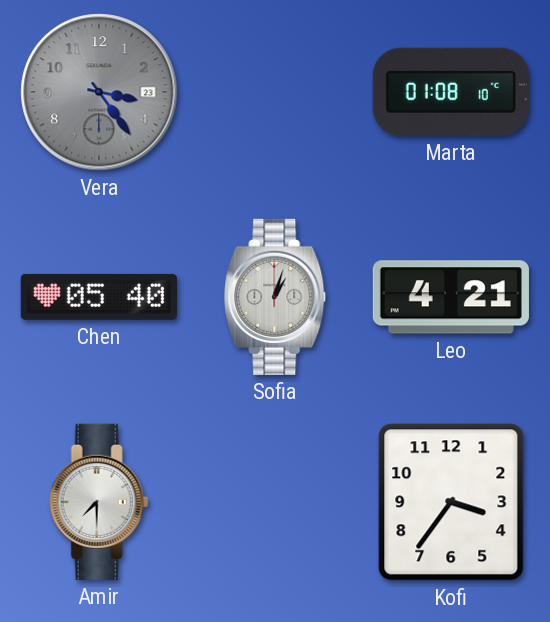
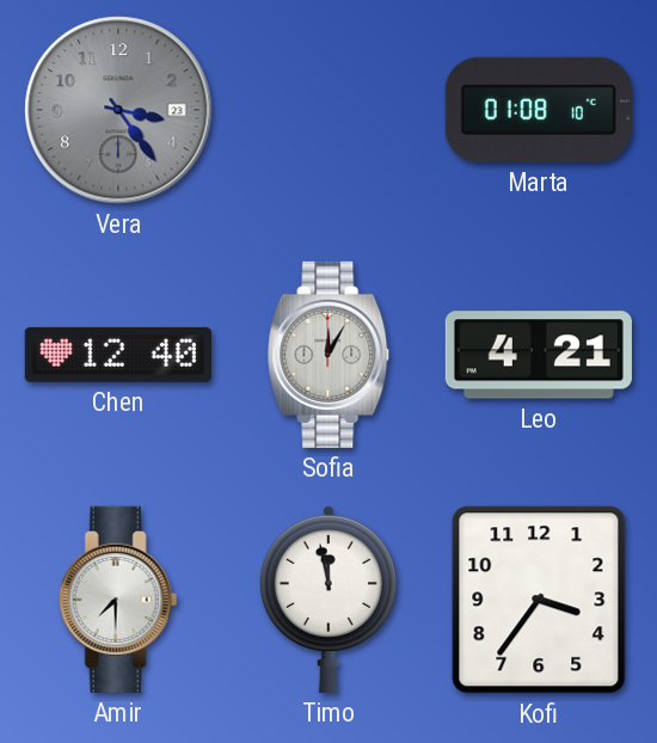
Chen: 05:40 -> 12:40
Sofia: 1:03 -> 12:05
Timo: none -> 11:58
